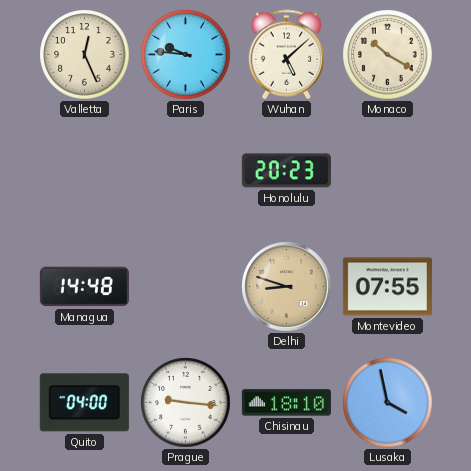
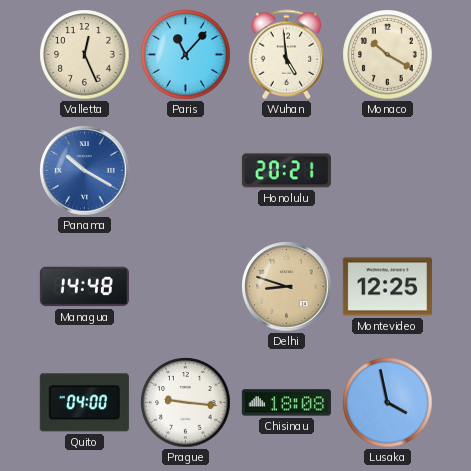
Paris: 9:46 -> 11:07
Wuhan: 5:08 -> 4:59
Panama: none -> 10:20
Honolulu: 20:23 -> 20:21
Montevideo: 07:55 -> 12:25
Chisinau: 18:10 -> 18:08
